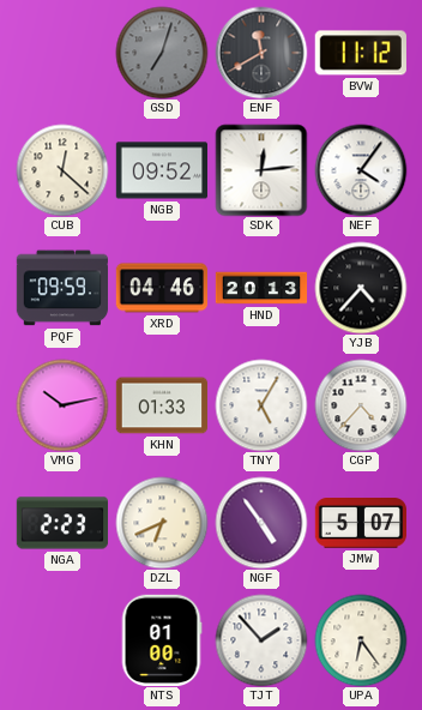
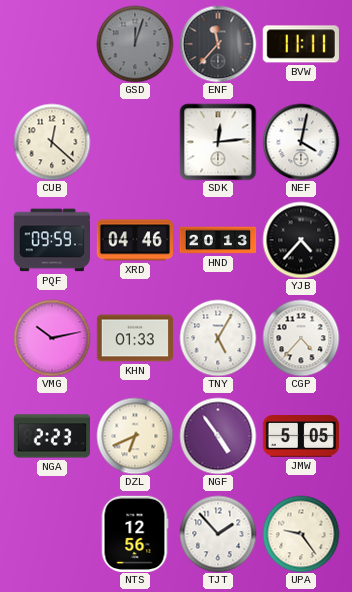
GSD: 7:03 -> 12:03
ENF: 11:40 -> 11:37
BVW: 11:12 -> 11:11
NGB: 09:52 -> none
NEF: 4:06 -> 4:02
JMW: 5:07 -> 5:05
NTS: 01:00 -> 12:56
UPA: 6:24 -> 9:24
